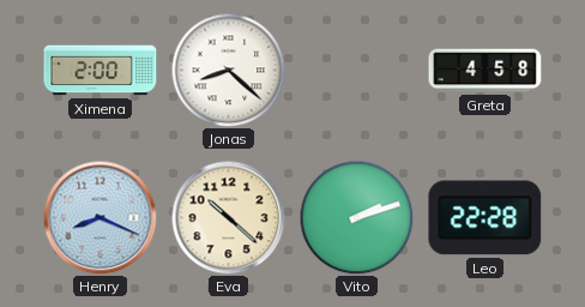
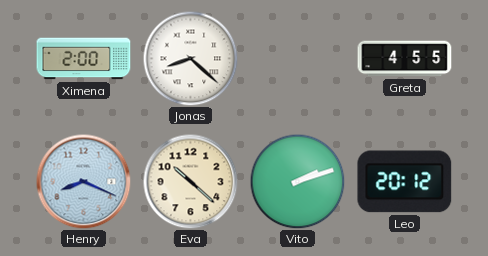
Greta: 4:58 -> 4:55
Leo: 22:28 -> 20:12
